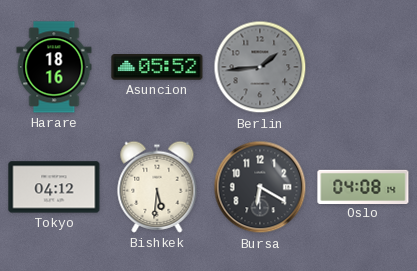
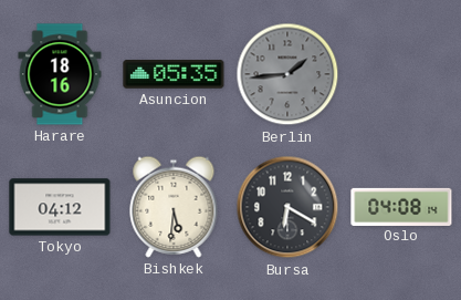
Asuncion: 05:52 -> 05:35
